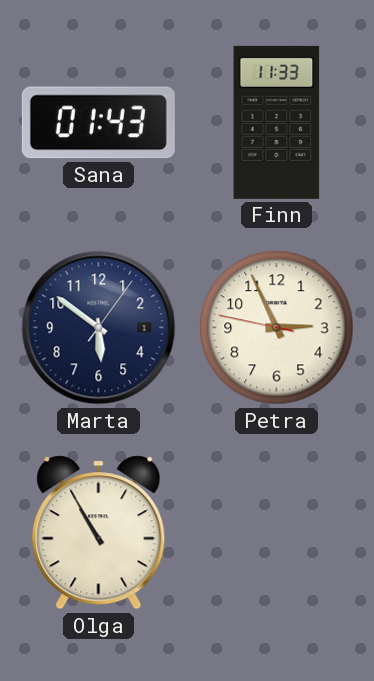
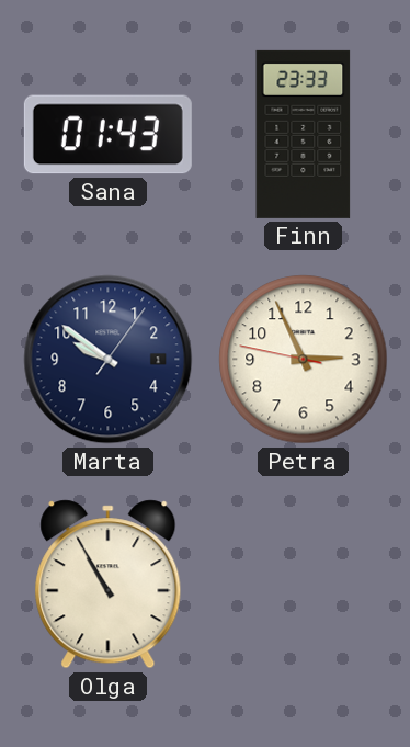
Finn: 11:33 -> 23:33
Marta: 5:51 -> 9:51
